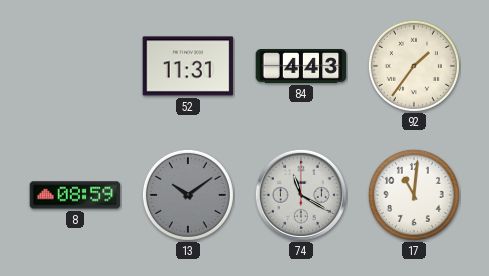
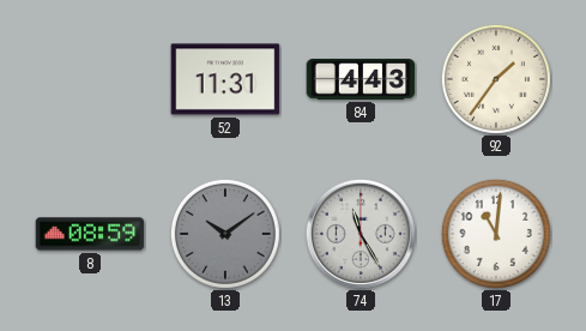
74: 11:20 -> 11:25
